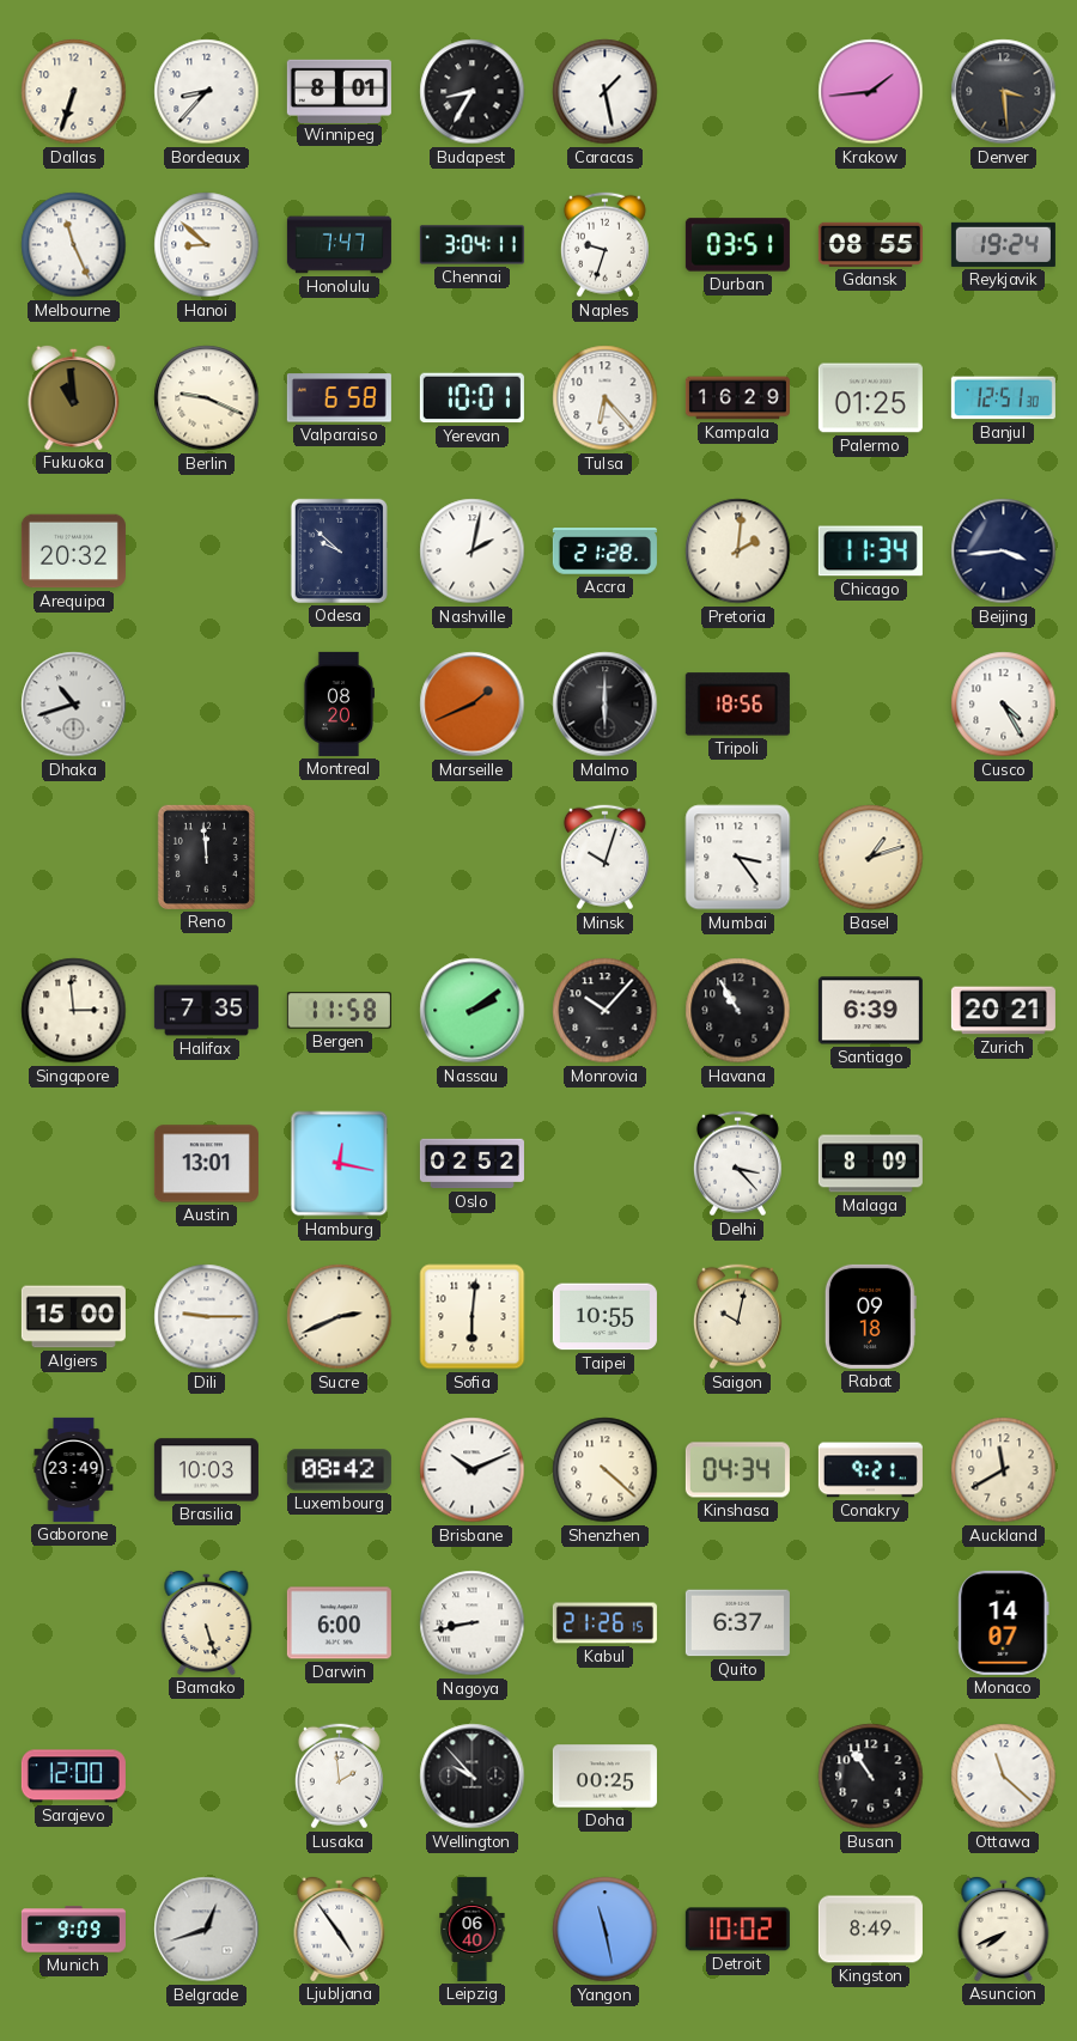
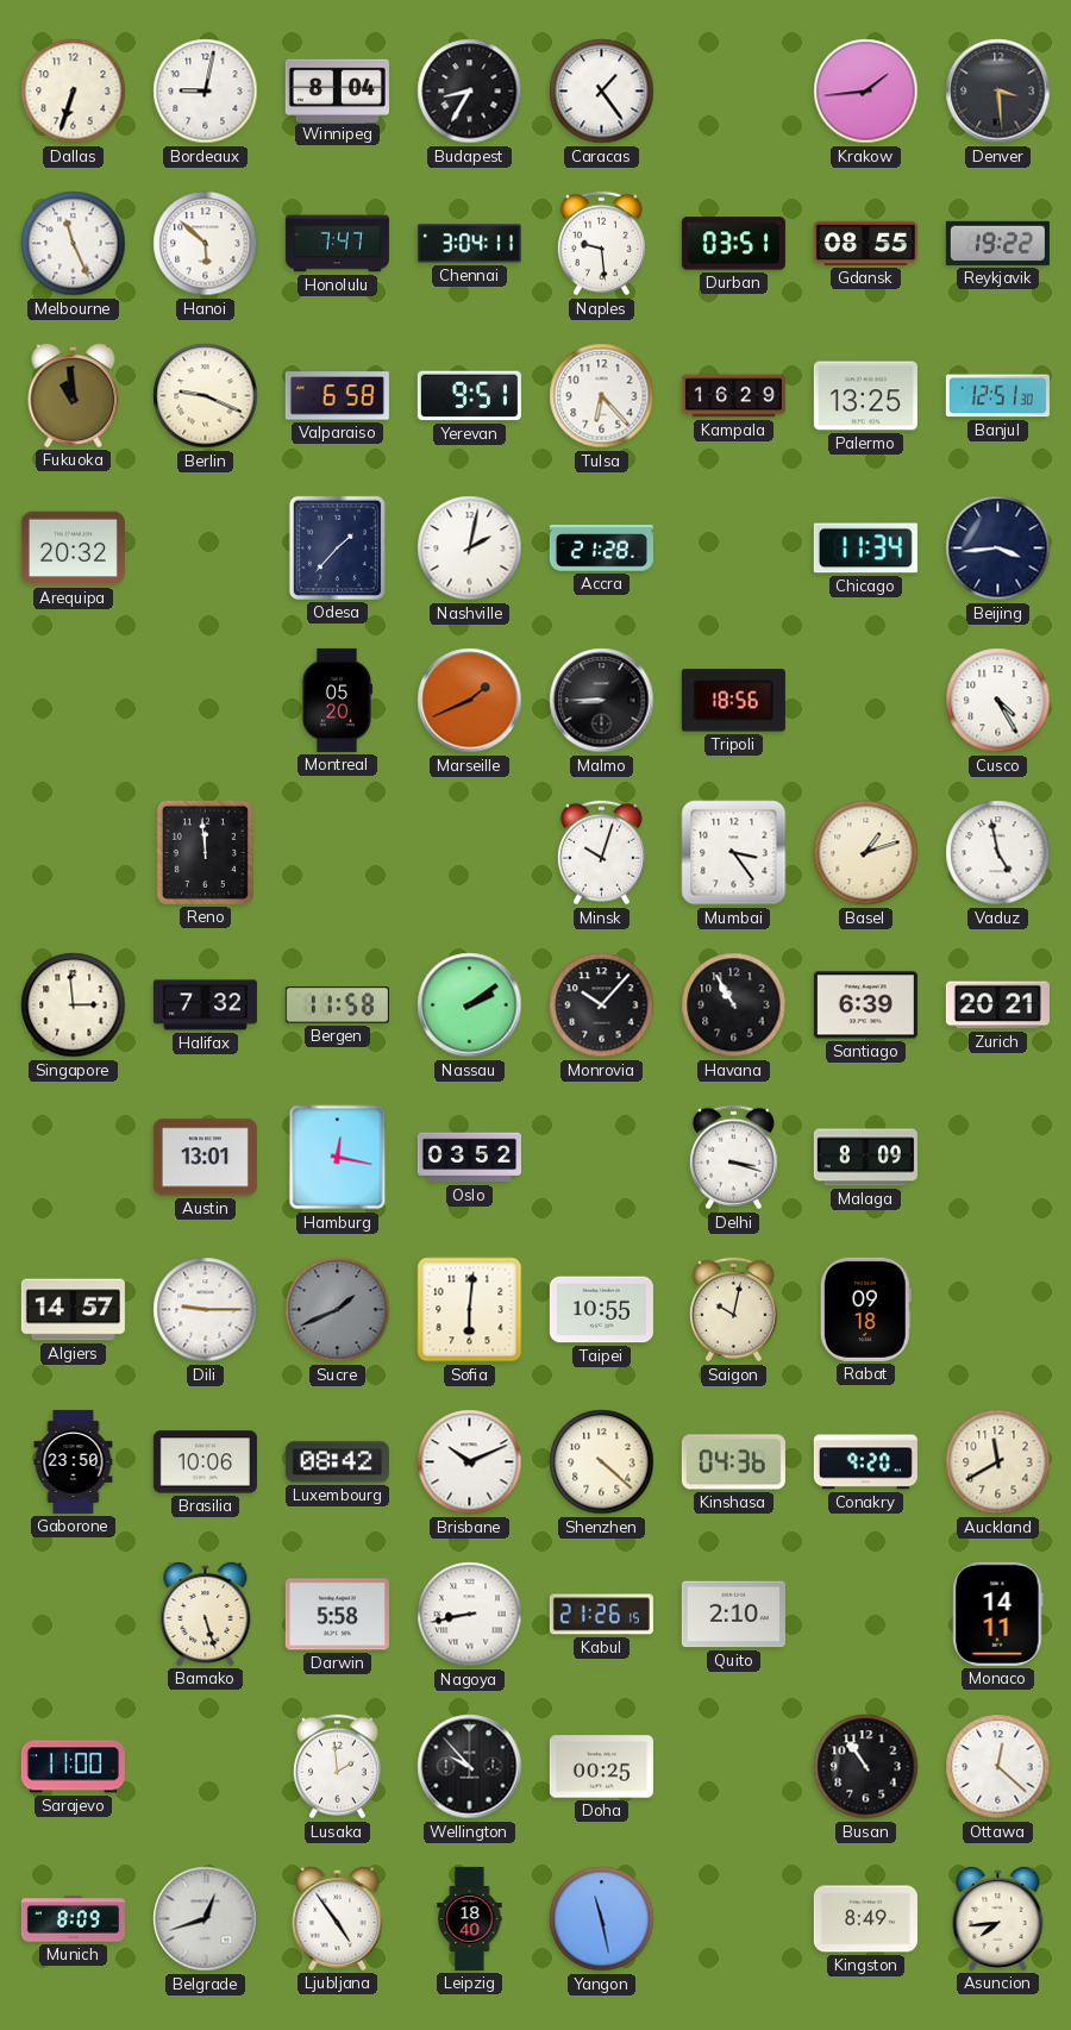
Bordeaux: 8:37 -> 9:02
Winnipeg: 8:01 -> 8:04
Caracas: 1:28 -> 1:24
Hanoi: 8:52 -> 5:52
Naples: 9:33 -> 9:29
Reykjavik: 19:24 -> 19:22
Yerevan: 10:01 -> 9:51
Palermo: 01:25 -> 13:25
Odesa: 9:52 -> 1:37
Pretoria: 2:01 -> none
Dhaka: 10:42 -> none
Montreal: 08:20 -> 05:20
Malmo: 6:00 -> 8:45
Vaduz: none -> 4:58
Halifax: 7:35 -> 7:32
Oslo: 02:52 -> 03:52
Delhi: 3:23 -> 3:18
Algiers: 15:00 -> 14:57
Sucre: 2:41 -> 1:41
Sucre dial: cream -> grey
Gaborone: 23:49 -> 23:50
Brasilia: 10:03 -> 10:06
Kinshasa: 04:34 -> 04:36
Conakry: 9:21 -> 9:20
Darwin: 6:00 -> 5:58
Quito: 6:37 -> 2:10
Monaco: 14:07 -> 14:11
Sarajevo: 12:00 -> 11:00
Ottawa: 11:22 -> 12:22
Munich: 9:09 -> 8:09
Leipzig: 06:40 -> 18:40
Detroit: 10:02 -> none
Asuncion: 7:41 -> 7:44
